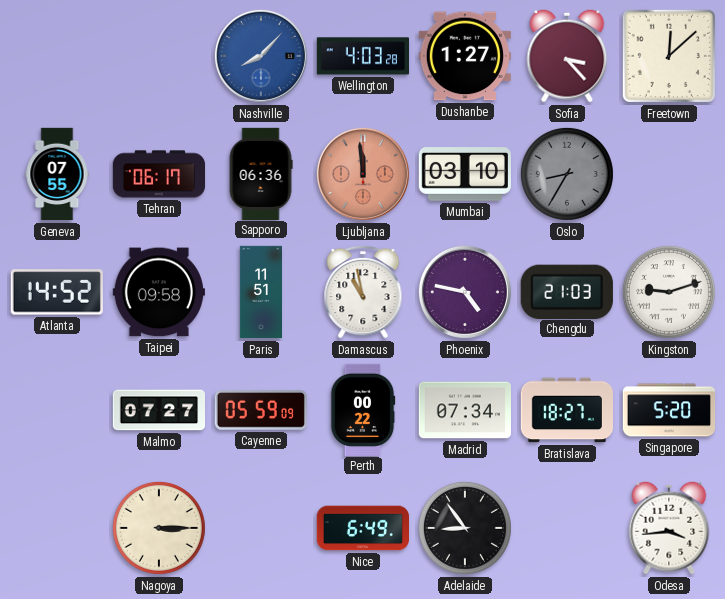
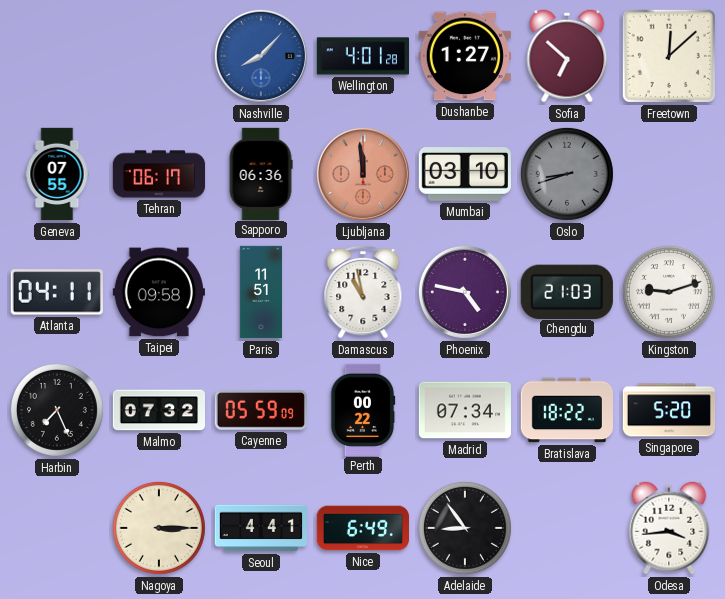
Wellington: 4:03 -> 4:01
Sofia: 3:23 -> 6:52
Oslo: 8:35 -> 8:42
Atlanta: 14:52 -> 04:11
Harbin: none -> 7:26
Malmo: 07:27 -> 07:32
Bratislava: 18:27 -> 18:22
Seoul: none -> 4:41
